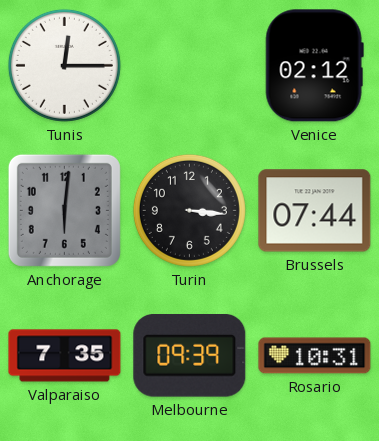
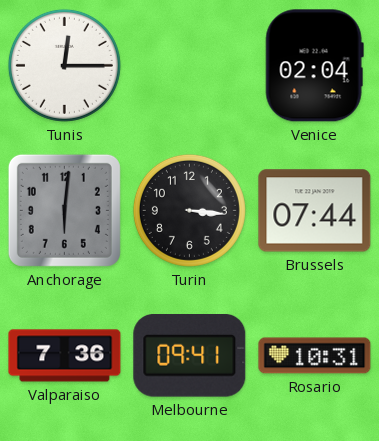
Venice: 02:12 -> 02:04
Valparaiso: 7:35 -> 7:36
Melbourne: 09:39 -> 09:41
